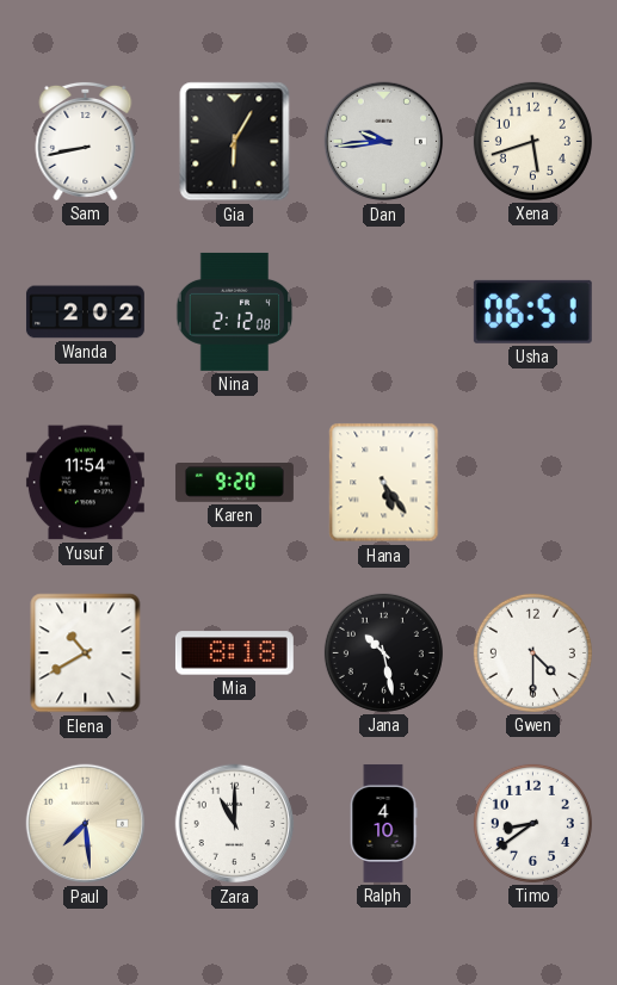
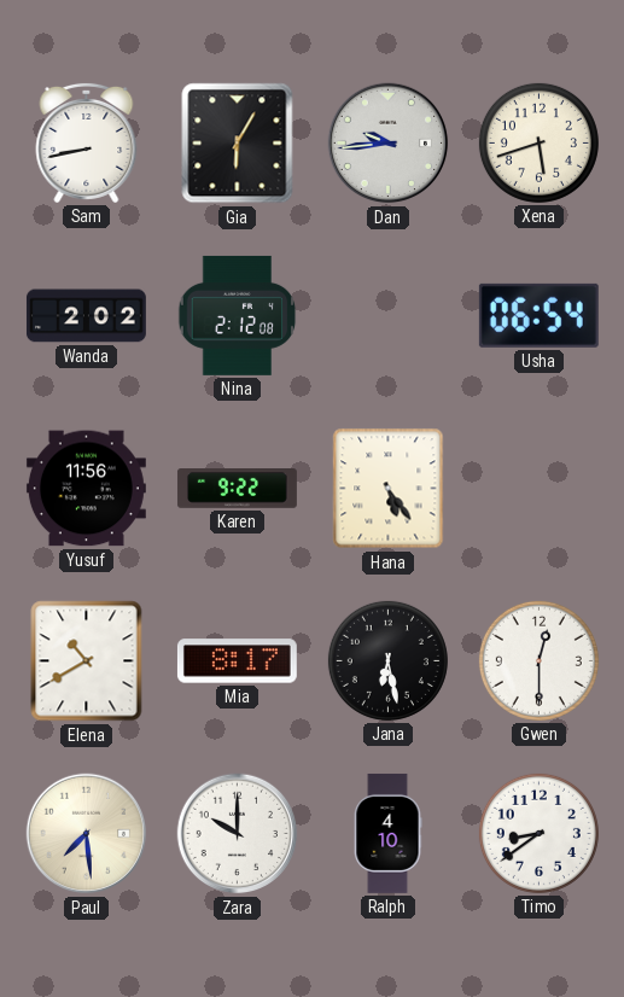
Usha: 06:51 -> 06:54
Yusuf: 11:54 -> 11:56
Karen: 9:20 -> 9:22
Mia: 8:18 -> 8:17
Jana: 10:28 -> 6:28
Gwen: 4:30 -> 12:30
Zara: 11:00 -> 10:00
